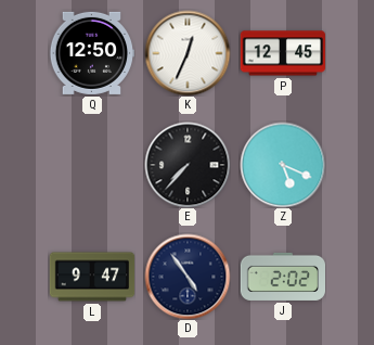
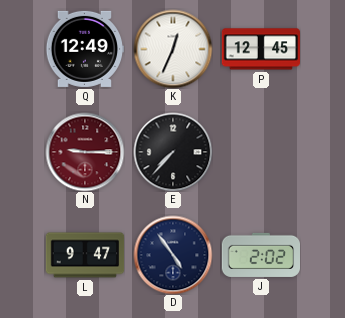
Q: 12:50 -> 12:49
N: none -> 9:15
Z: 5:19 -> none
